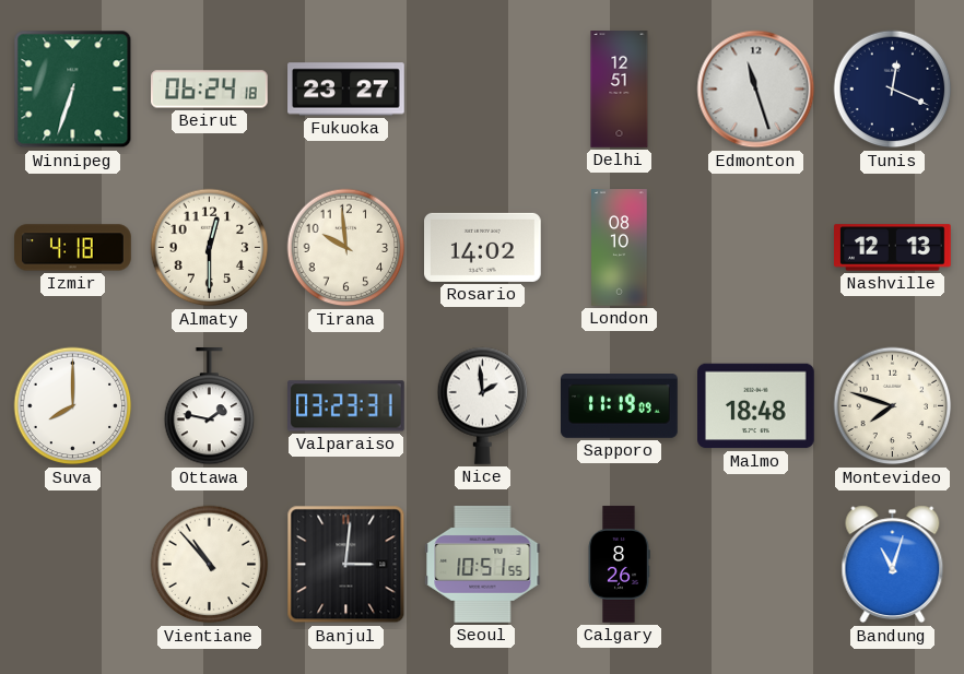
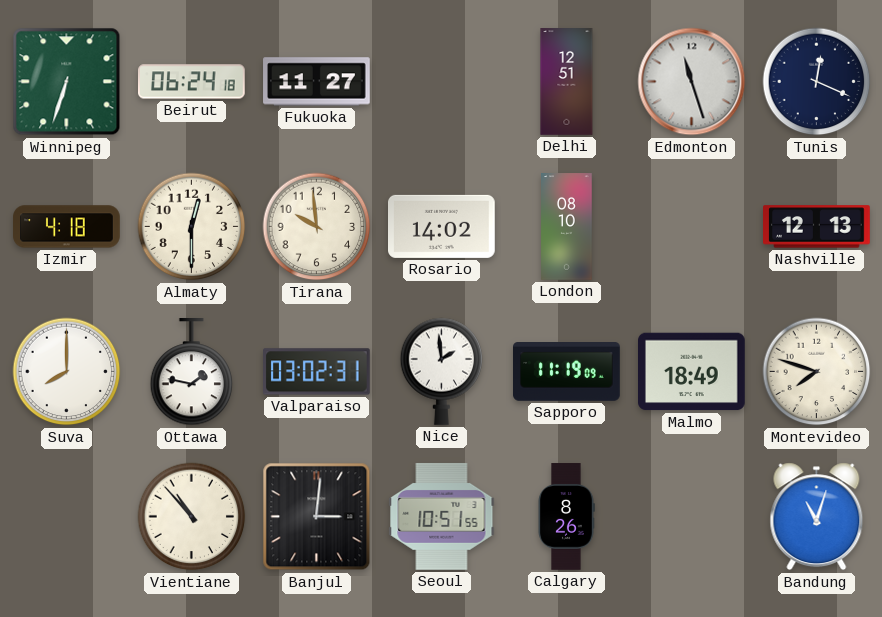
Fukuoka: 23:27 -> 11:27
Valparaiso: 03:23 -> 03:02
Malmo: 18:48 -> 18:49
